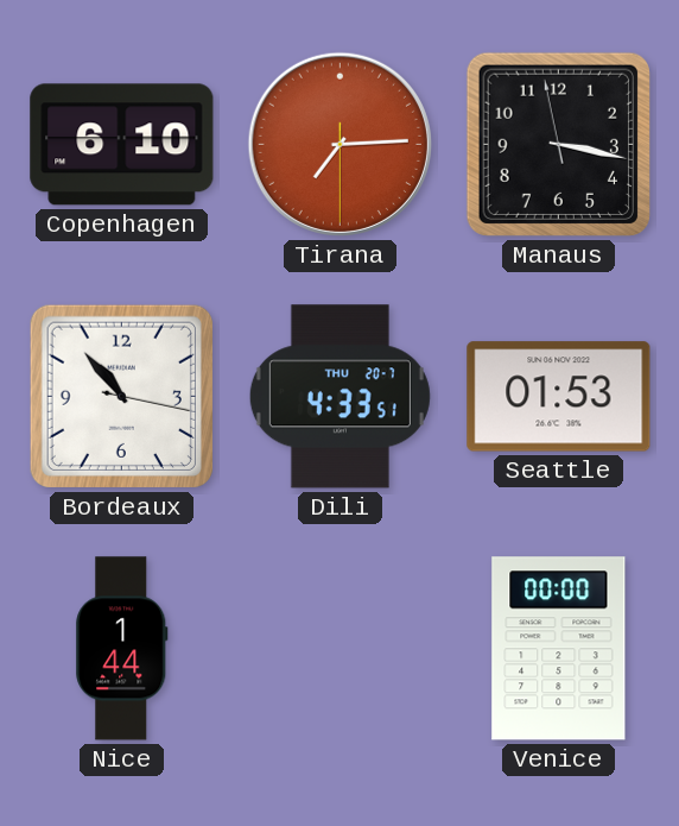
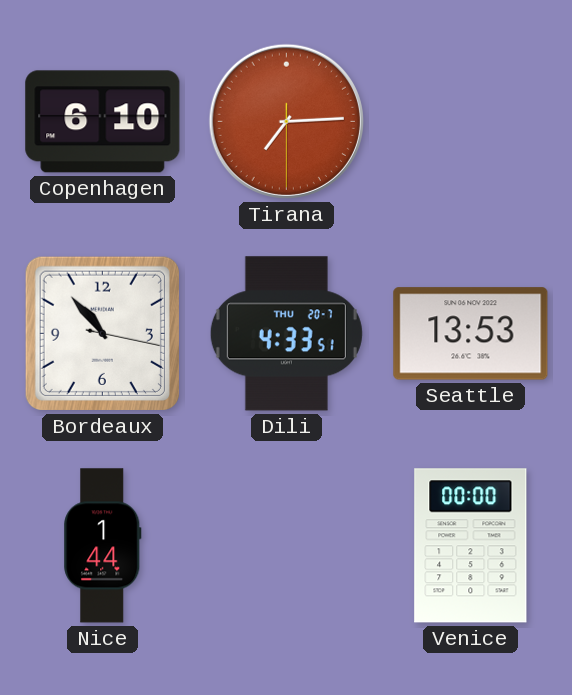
Manaus: 3:16 -> none
Seattle: 01:53 -> 13:53
